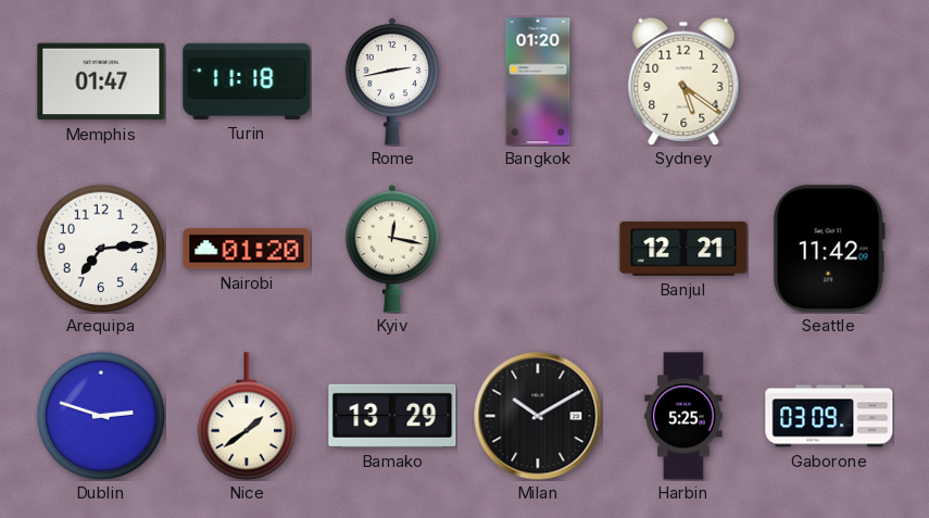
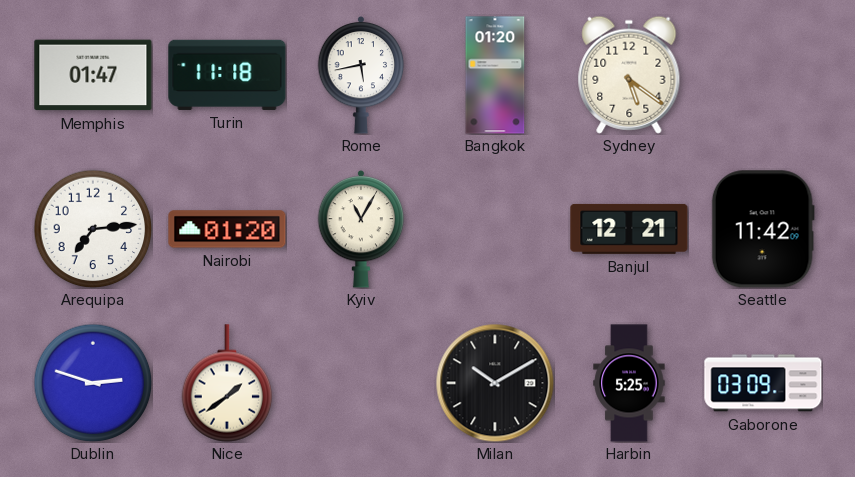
Rome: 2:43 -> 5:43
Kyiv: 12:17 -> 11:05
Bamako: 13:29 -> none
